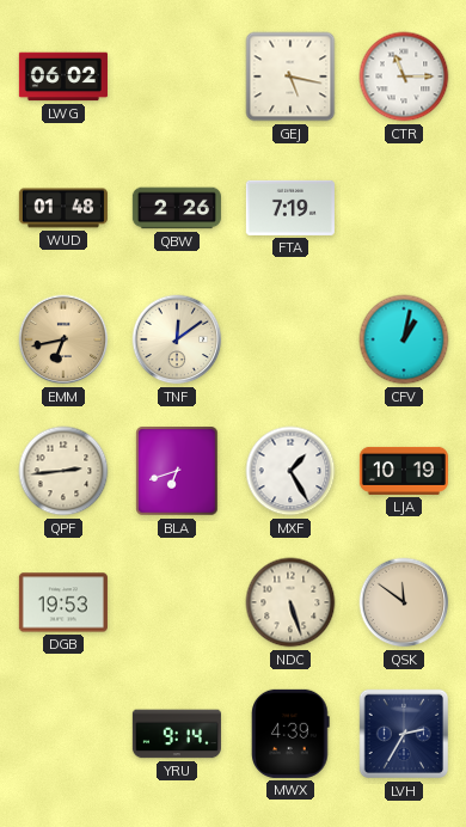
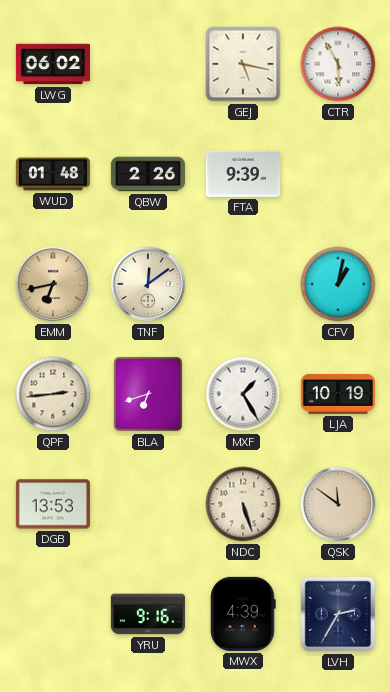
CTR: 11:15 -> 5:55
FTA: 7:19 -> 9:39
DGB: 19:53 -> 13:53
YRU: 9:14 -> 9:16
